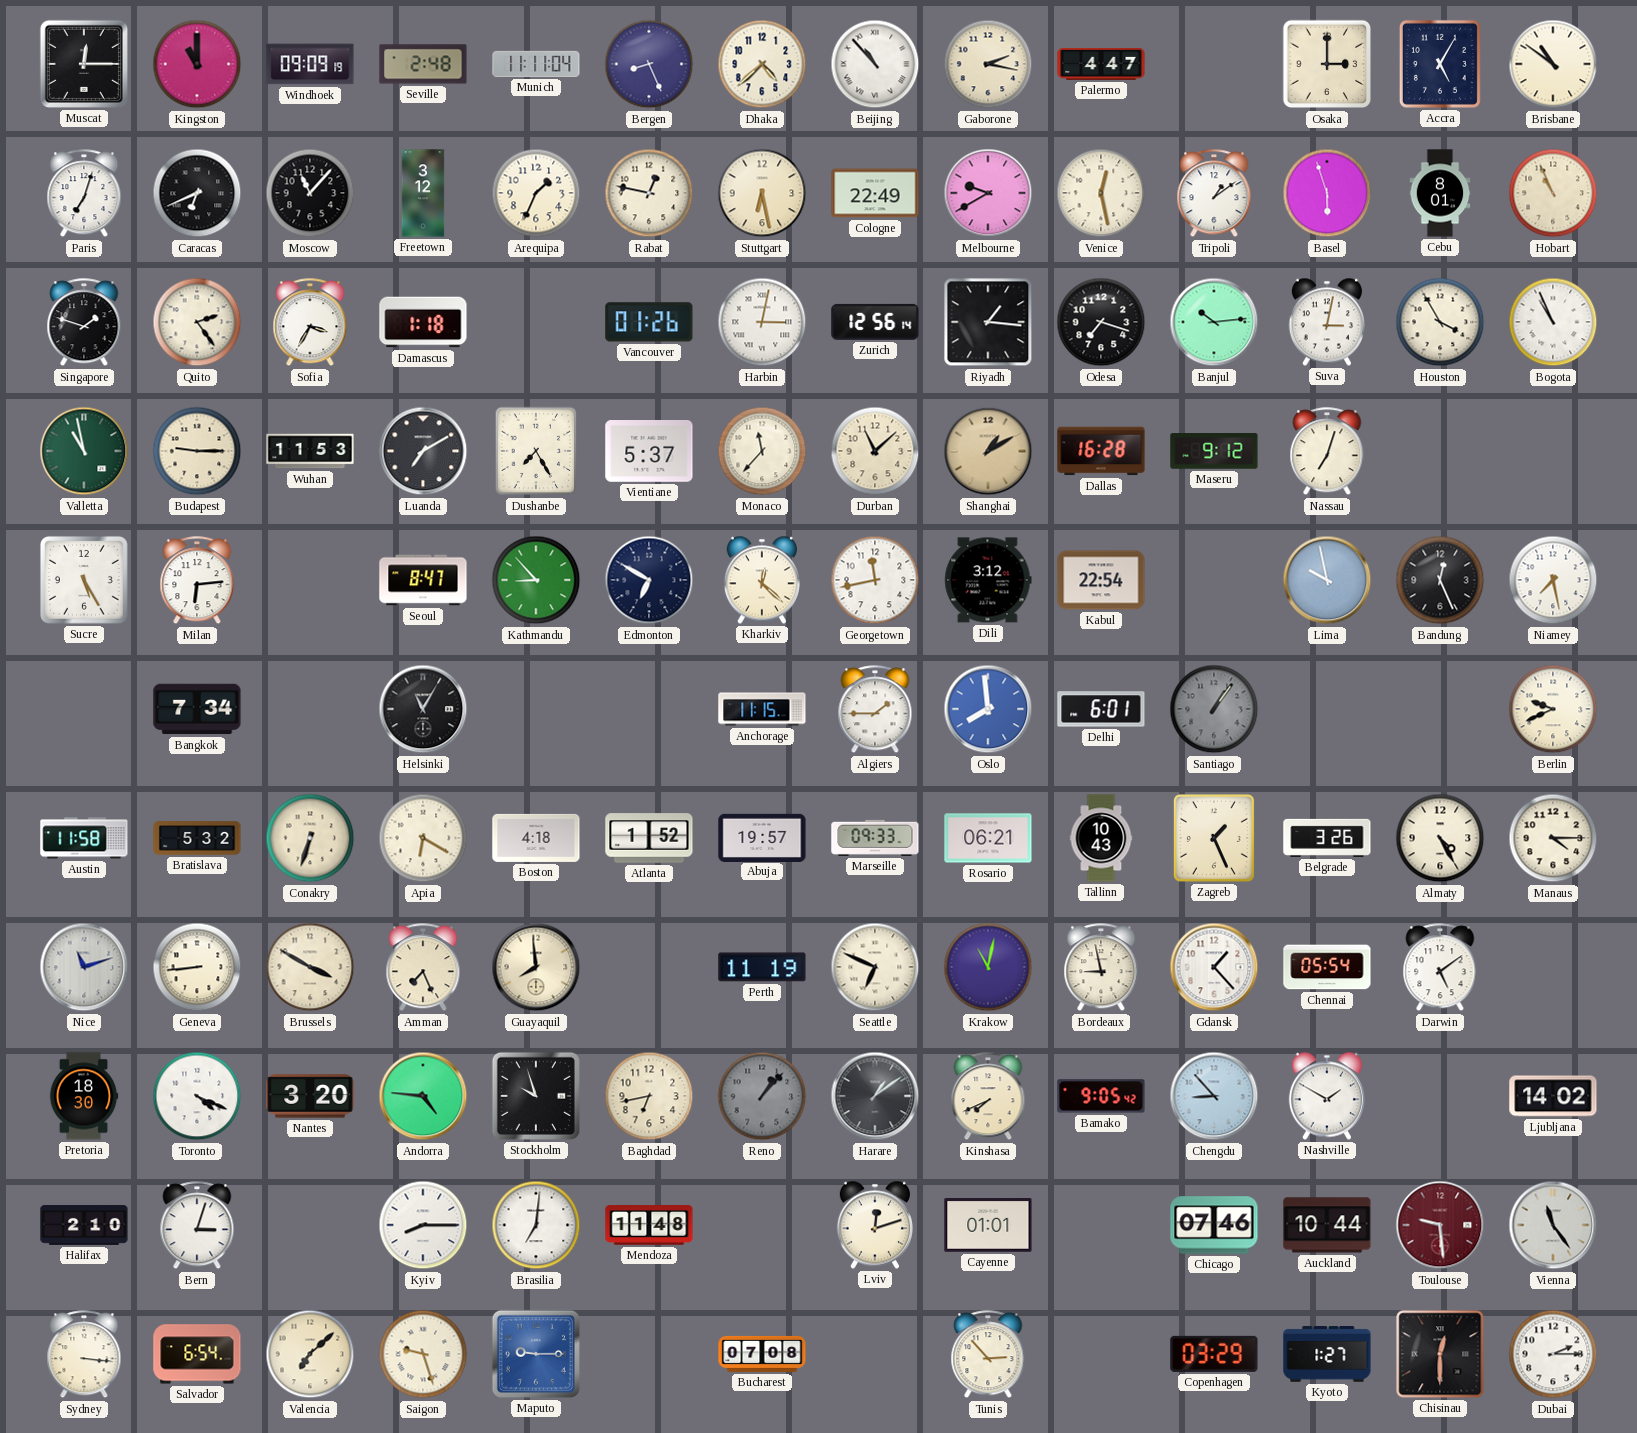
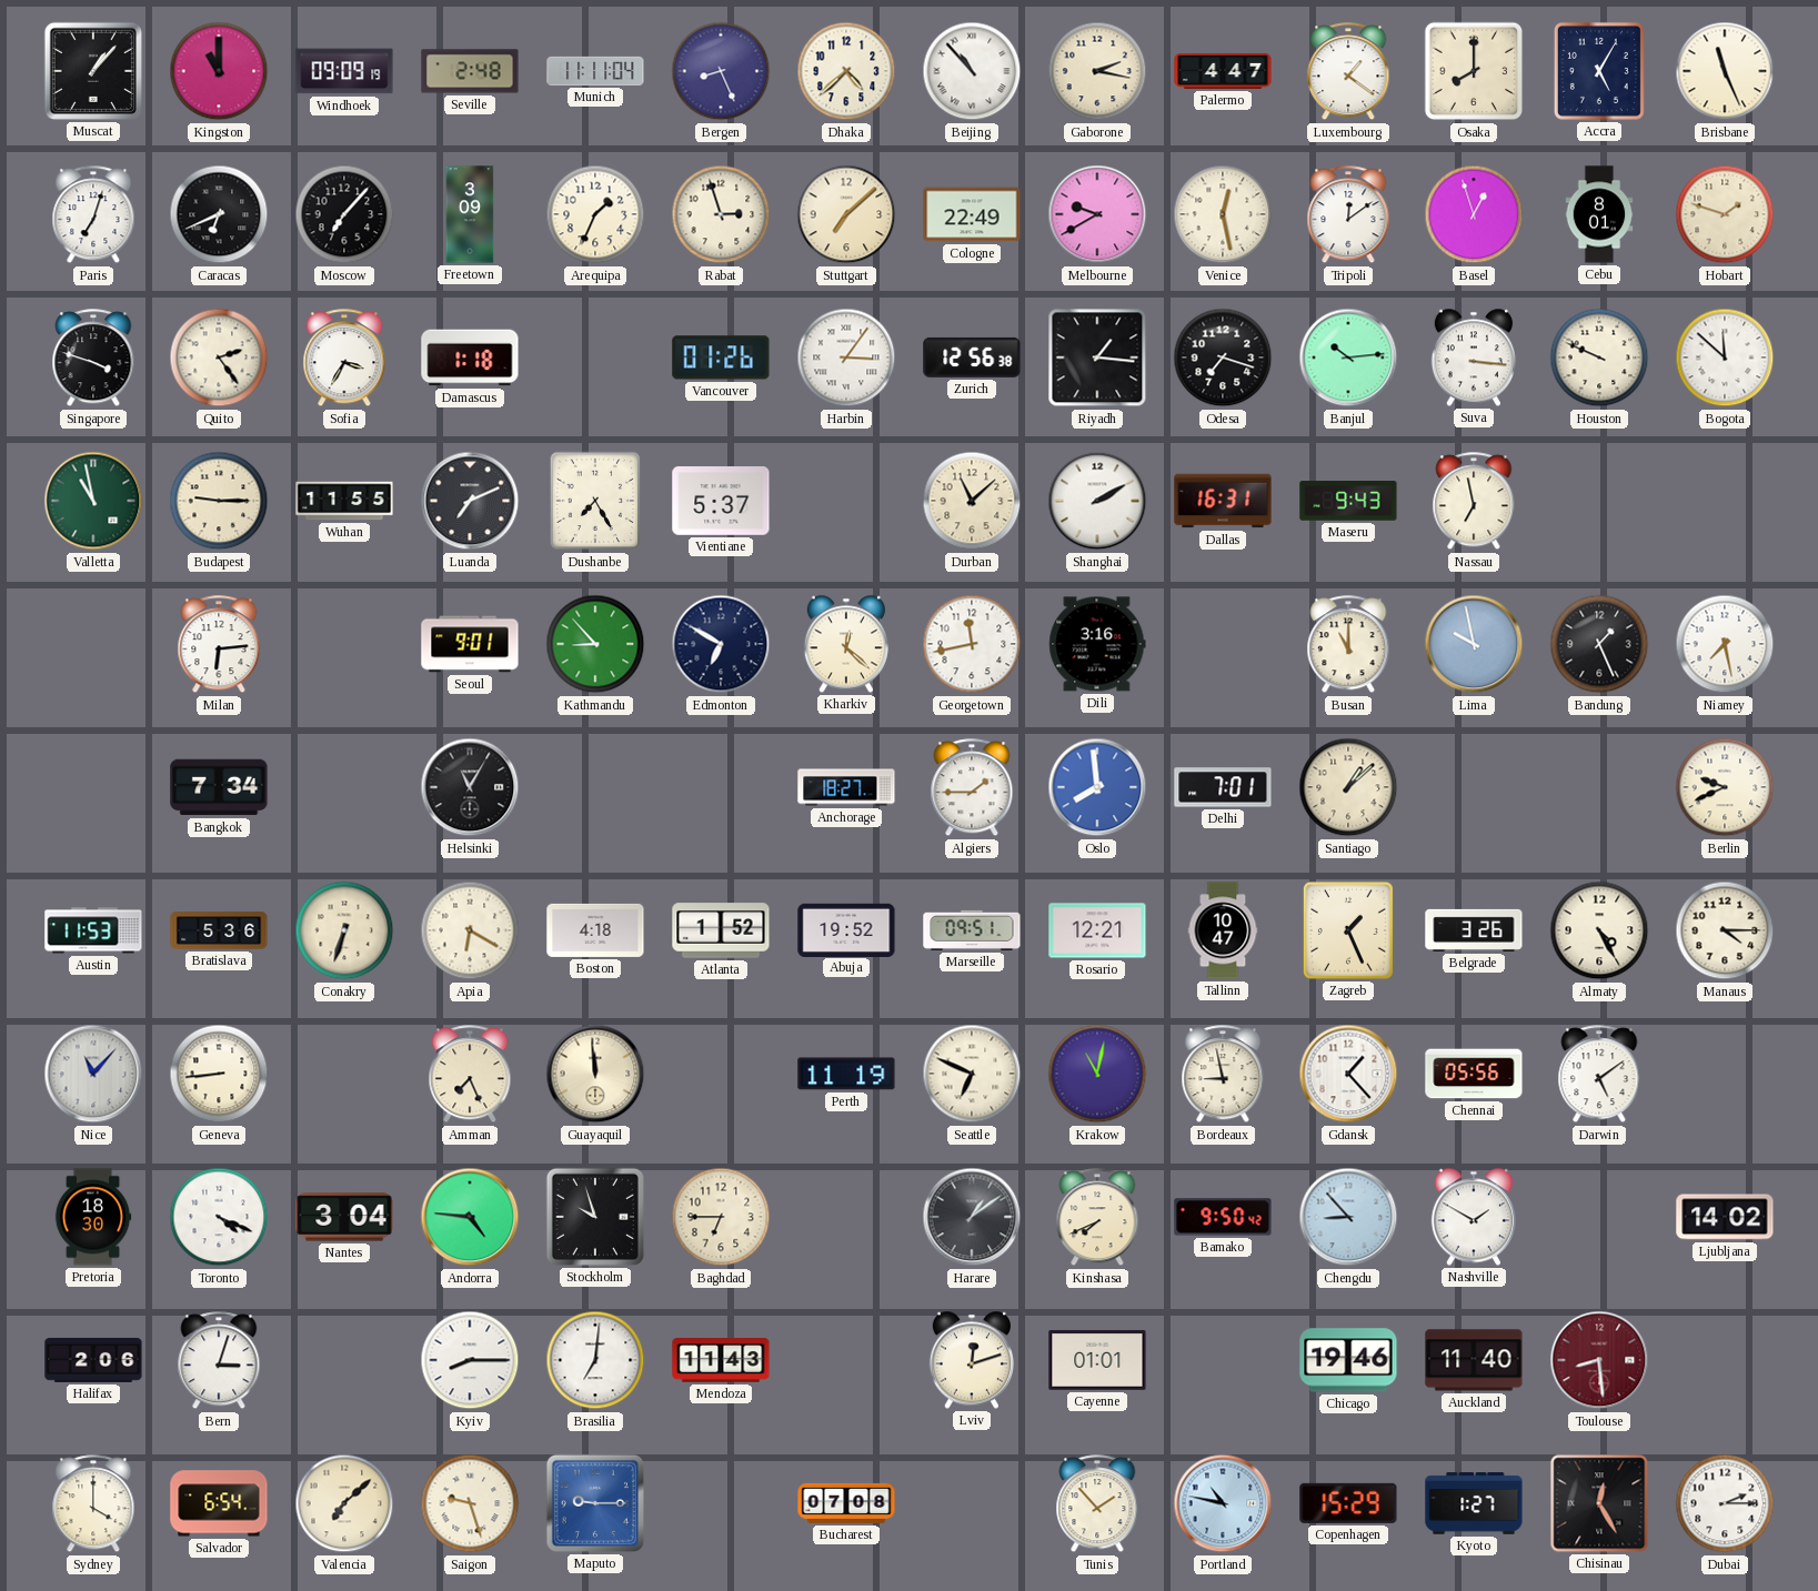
Muscat: 12:15 -> 1:07
Luxembourg: none -> 1:21
Osaka: 3:00 -> 8:00
Brisbane: 10:51 -> 11:26
Moscow: 11:07 -> 7:07
Freetown: 3:12 -> 3:09
Rabat: 12:47 -> 2:57
Stuttgart: 6:28 -> 7:08
Tripoli: 1:09 -> 12:09
Basel: 5:57 -> 12:57
Hobart: 10:56 -> 1:48
Singapore: 1:48 -> 3:48
Harbin: 3:02 -> 3:06
Zurich: 12:56:14 -> 12:56:38
Suva: 3:02 -> 3:16
Houston: 3:55 -> 9:49
Bogota: 10:56 -> 11:52
Wuhan: 11:53 -> 11:55
Luanda: 7:10 -> 7:11
Monaco: 11:37 -> none
Shanghai: 1:10 -> 2:10
Shanghai dial: champagne -> white
Dallas: 16:28 -> 16:31
Maseru: 9:12 -> 9:43
Nassau: 7:03 -> 6:58
Sucre: 5:25 -> none
Seoul: 8:47 -> 9:01
Dili: 3:12 -> 3:16
Kabul: 22:54 -> none
Busan: none -> 11:00
Bandung: 12:26 -> 1:26
Anchorage: 11:15 -> 18:27
Delhi: 6:01 -> 7:01
Santiago: 1:06 -> 1:08
Santiago dial: grey -> cream
Austin: 11:58 -> 11:53
Bratislava: 5:32 -> 5:36
Abuja: 19:57 -> 19:52
Marseille: 09:33 -> 09:51
Rosario: 06:21 -> 12:21
Tallinn: 10:43 -> 10:47
Nice: 11:12 -> 11:07
Brussels: 3:50 -> none
Guayaquil: 7:59 -> 11:59
Chennai: 05:54 -> 05:56
Nantes: 3:20 -> 3:04
Baghdad: 6:43 -> 6:45
Reno: 1:07 -> none
Bamako: 9:05 -> 9:50
Halifax: 2:10 -> 2:06
Mendoza: 11:48 -> 11:43
Chicago: 07:46 -> 19:46
Auckland: 10:44 -> 11:40
Toulouse: 9:29 -> 8:29
Vienna: 11:24 -> none
Sydney: 3:16 -> 4:00
Tunis: 2:53 -> 1:53
Portland: none -> 10:47
Copenhagen: 03:29 -> 15:29
Chisinau: 12:30 -> 12:25
